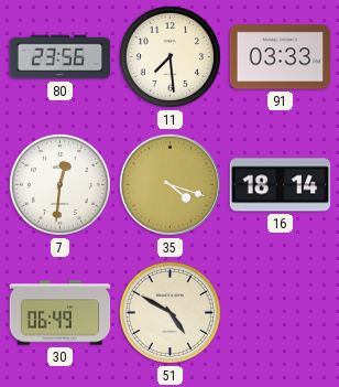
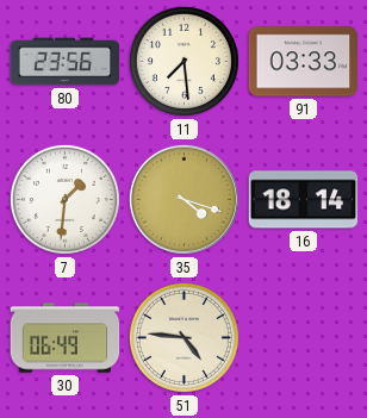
7: 12:31 -> 1:31
51: 4:50 -> 4:46
